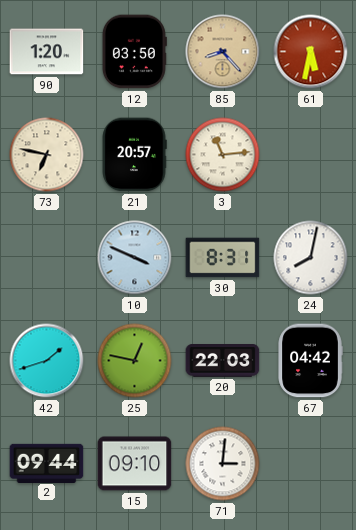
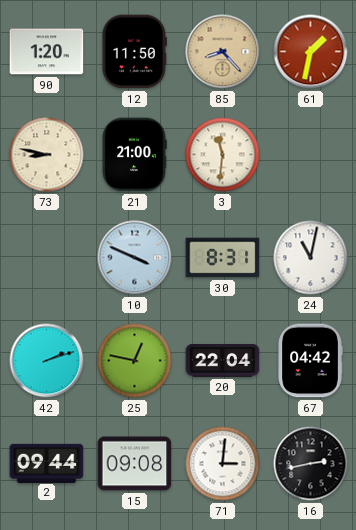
12: 03:50 -> 11:50
61: 5:32 -> 1:32
73: 6:47 -> 8:47
21: 20:57 -> 21:00
3: 11:14 -> 11:31
24: 8:02 -> 11:02
42: 1:42 -> 2:12
20: 22:03 -> 22:04
15: 09:10 -> 09:08
16: none -> 2:43
